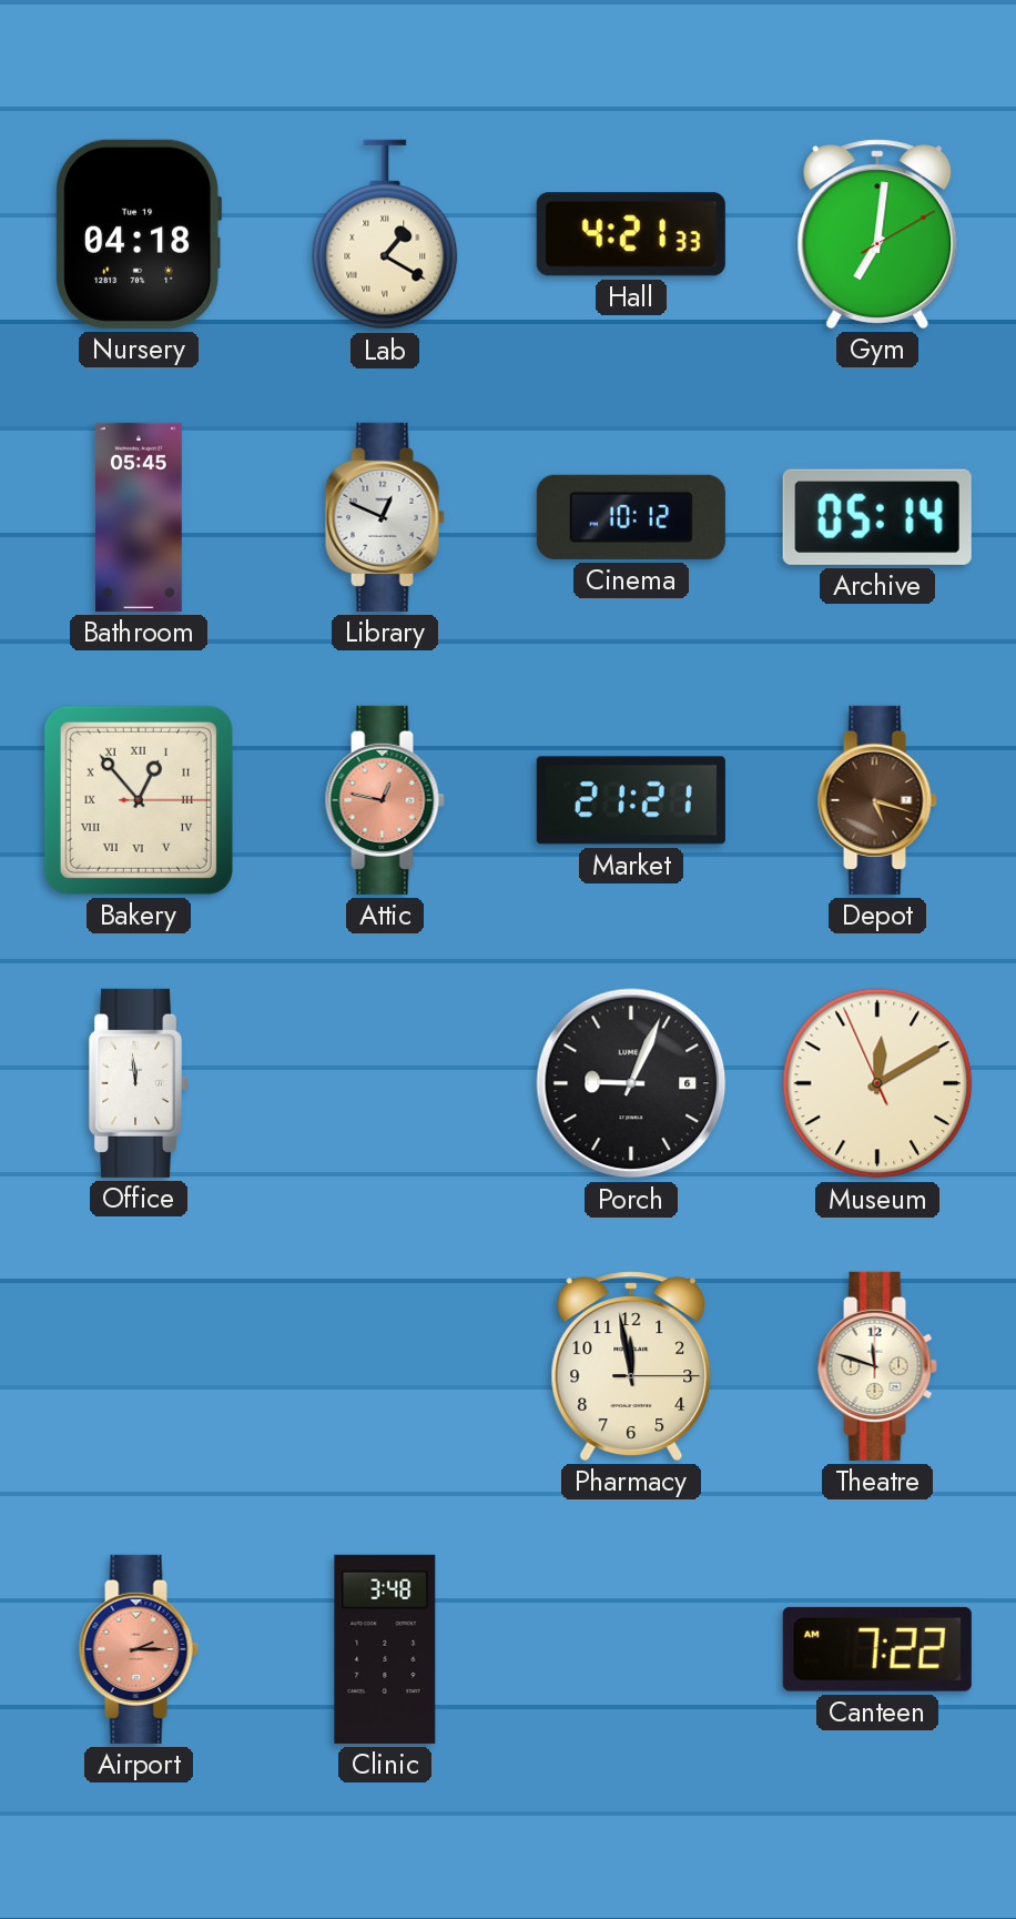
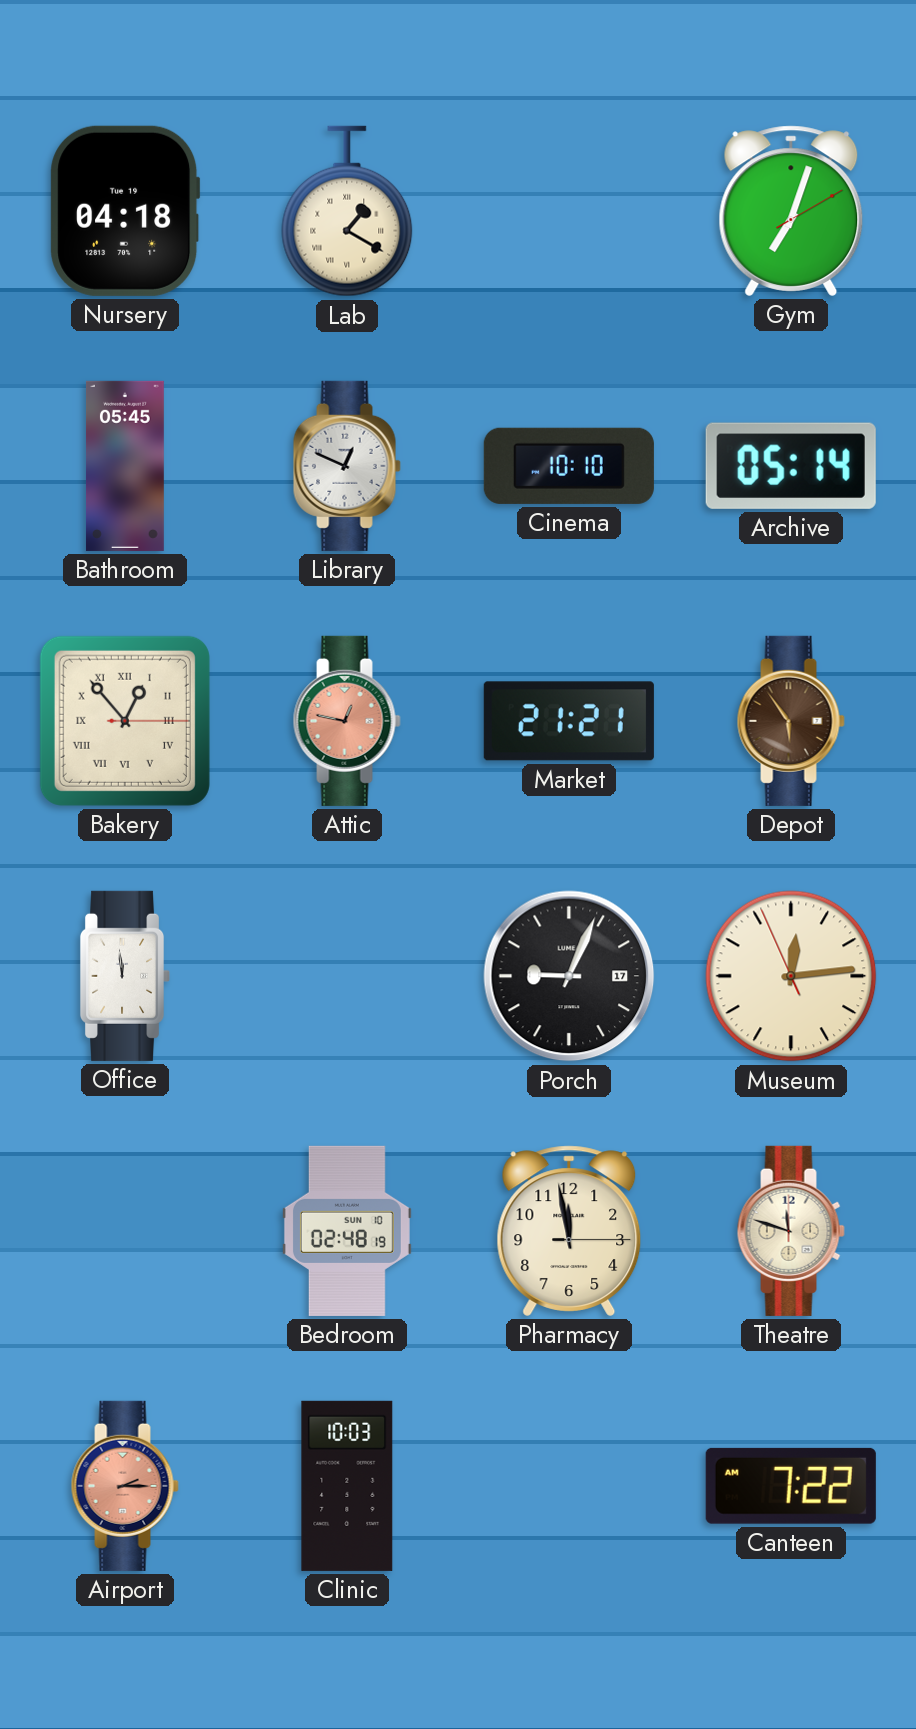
Hall: 4:21 -> none
Gym: 7:01 -> 7:03
Cinema: 10:12 -> 10:10
Depot: 5:18 -> 5:54
Porch date: 6 -> 17
Museum: 12:09 -> 12:13
Bedroom: none -> 02:48
Clinic: 3:48 -> 10:03
